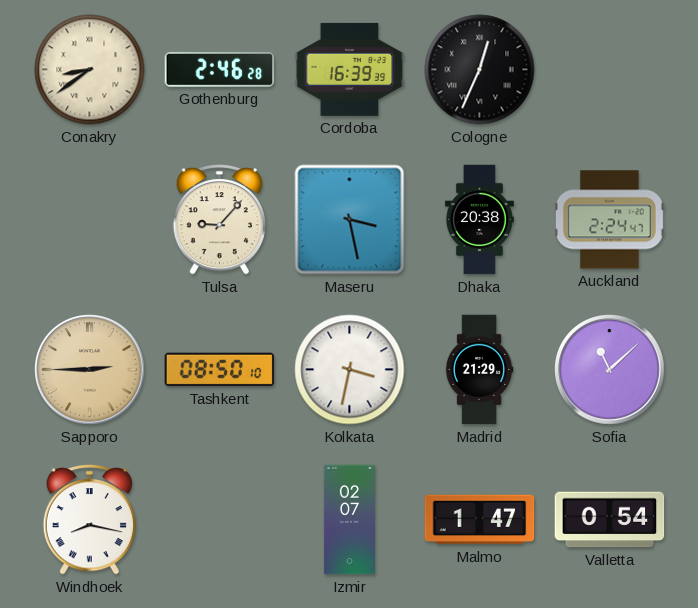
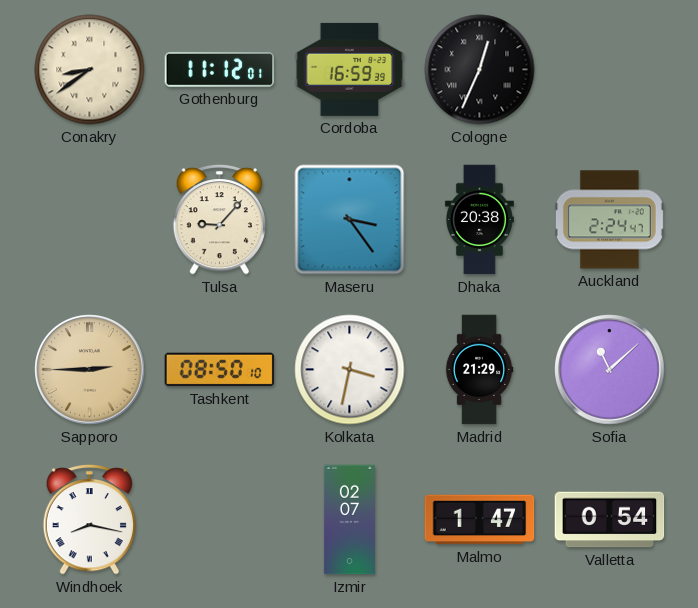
Gothenburg: 2:46 -> 11:12
Cordoba: 16:39 -> 16:59
Maseru: 3:28 -> 3:24
